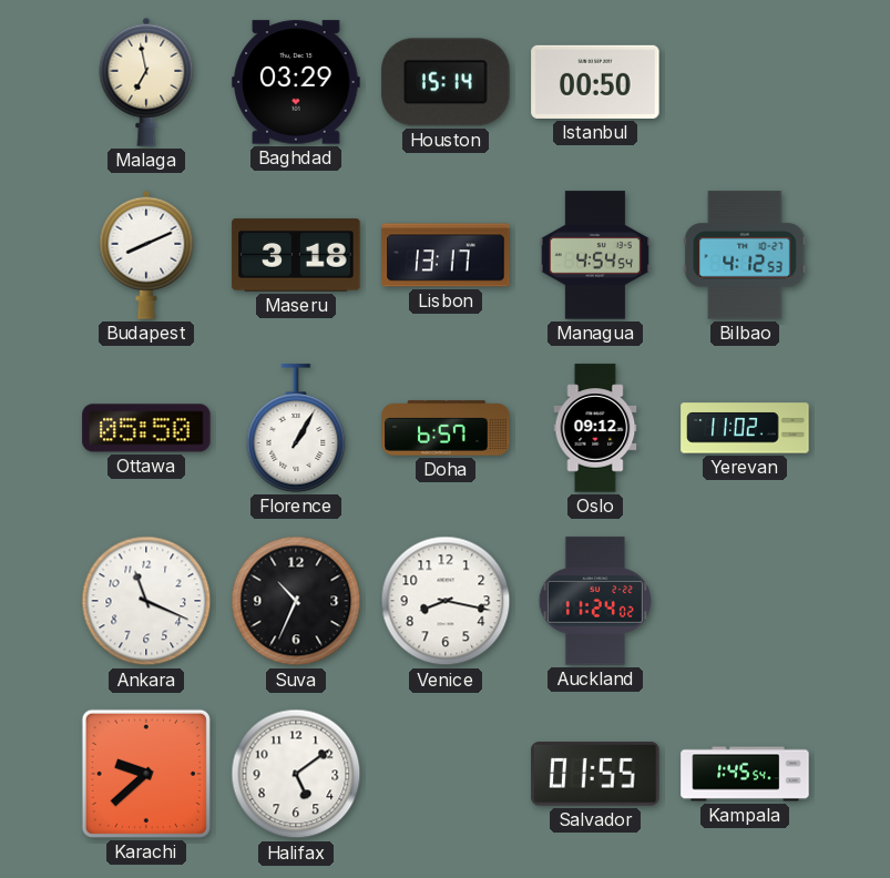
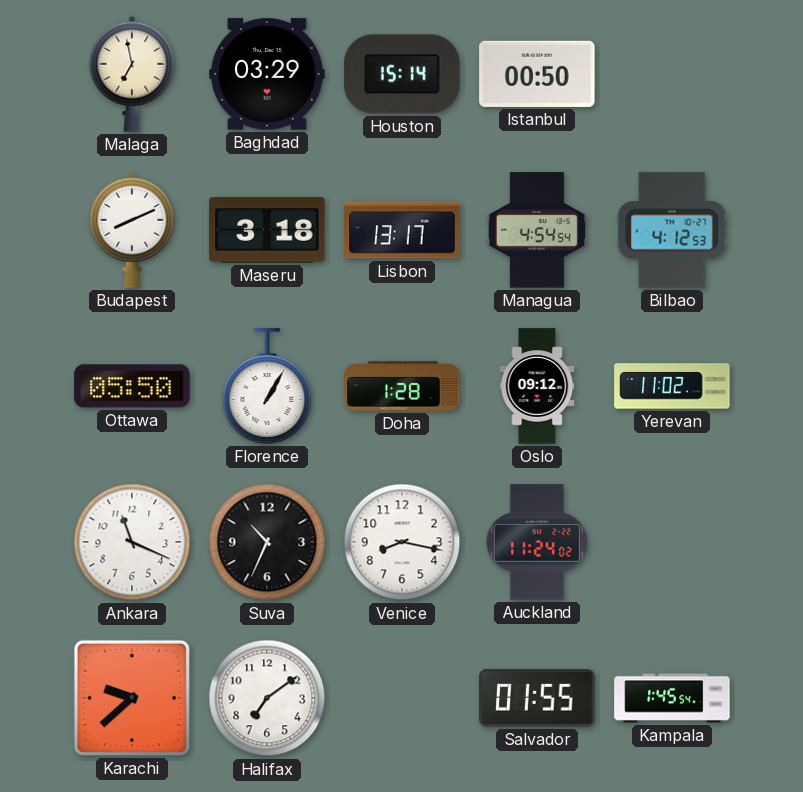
Doha: 6:57 -> 1:28
Halifax: 5:09 -> 7:09
